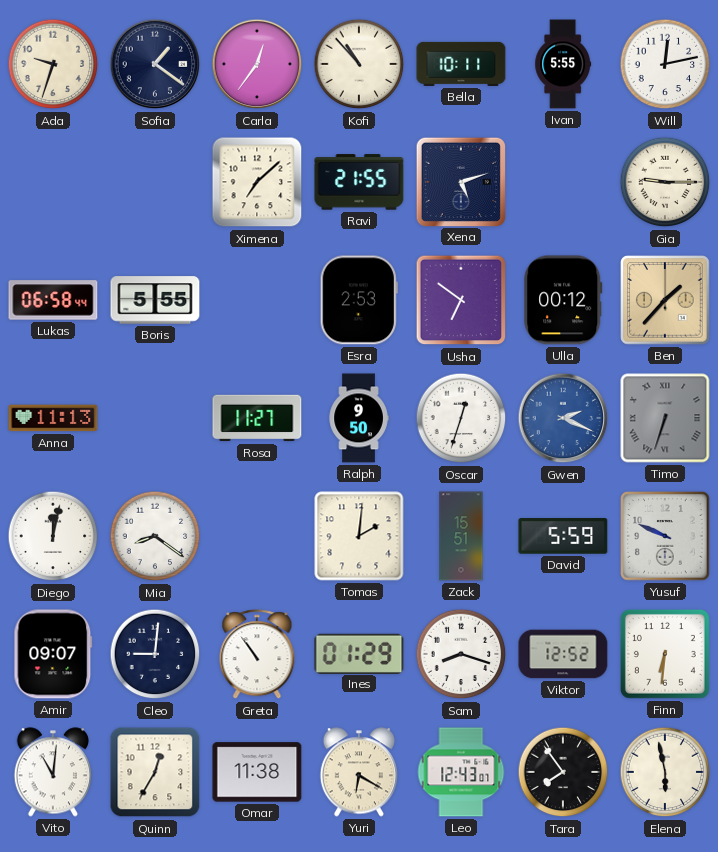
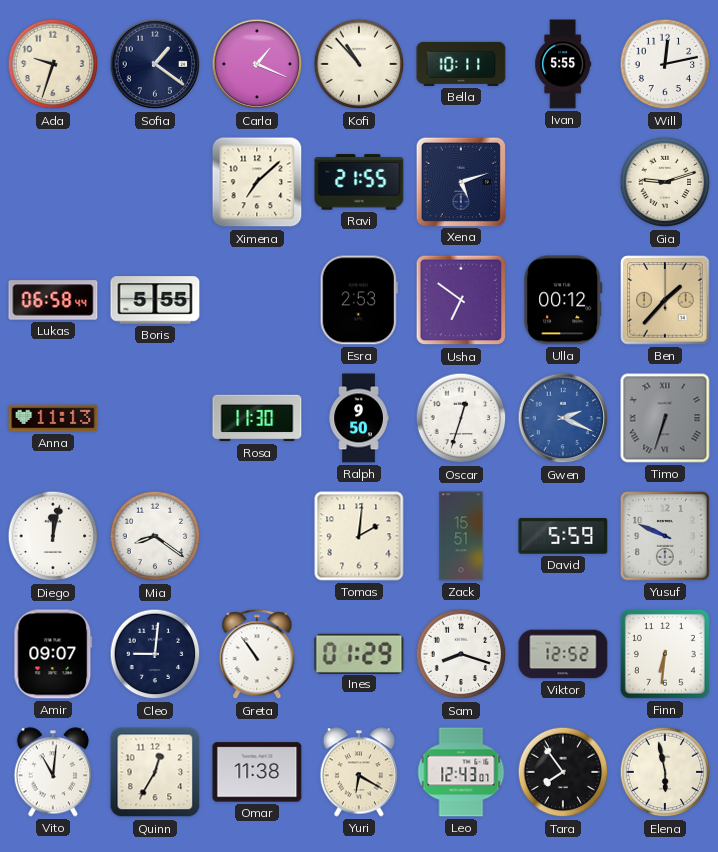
Carla: 12:36 -> 1:19
Gia: 9:15 -> 9:12
Rosa: 11:27 -> 11:30
